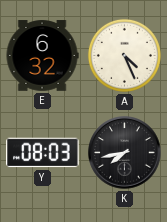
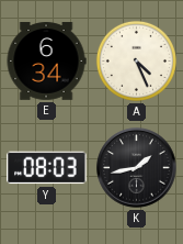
E: 6:32 -> 6:34
K: 7:43 -> 1:43
